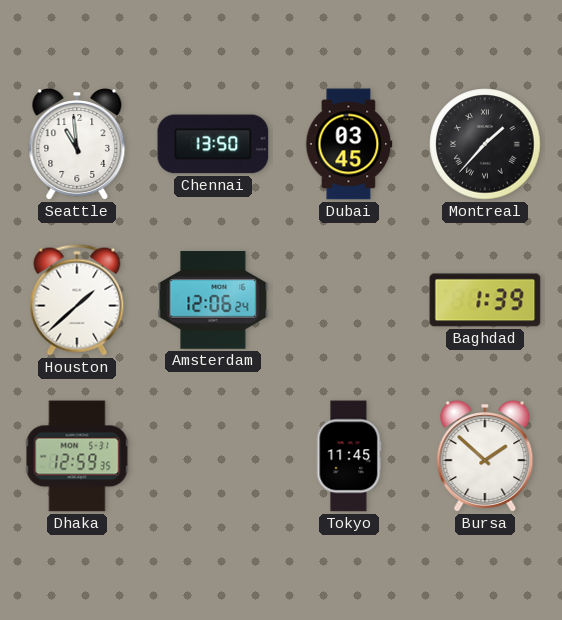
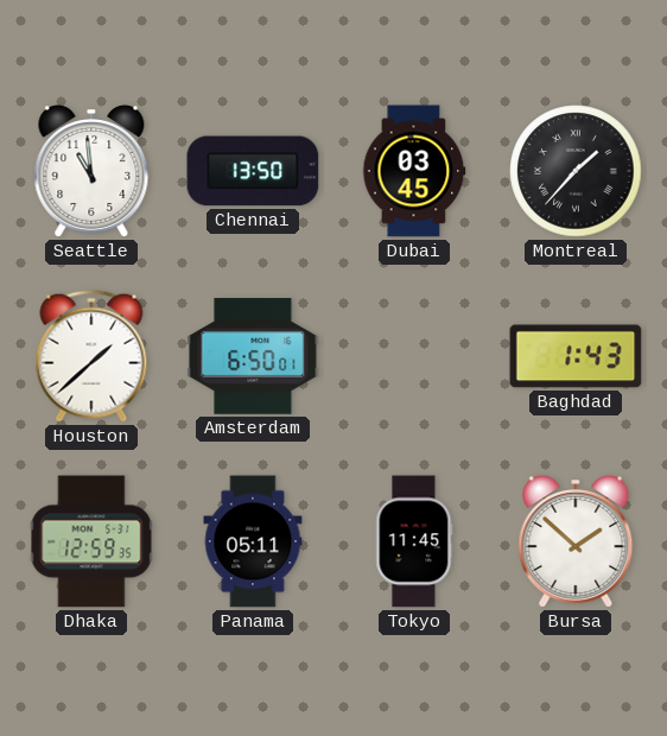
Amsterdam: 12:06 -> 6:50
Baghdad: 1:39 -> 1:43
Panama: none -> 05:11
